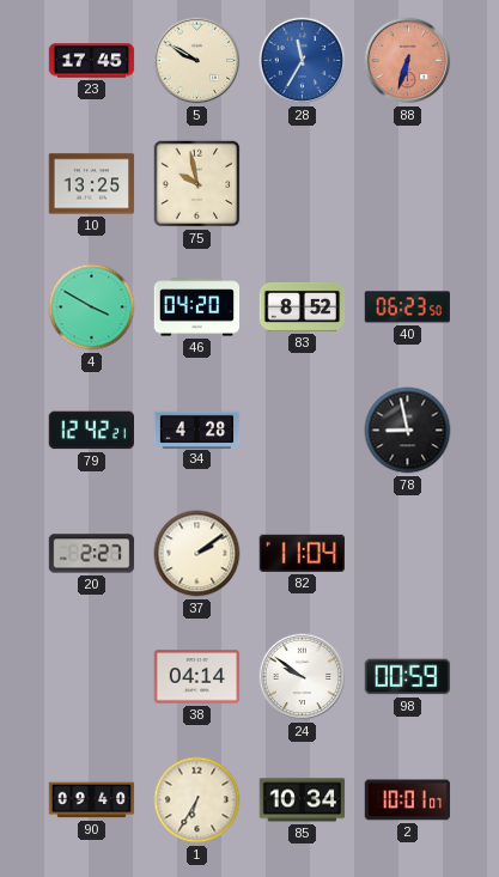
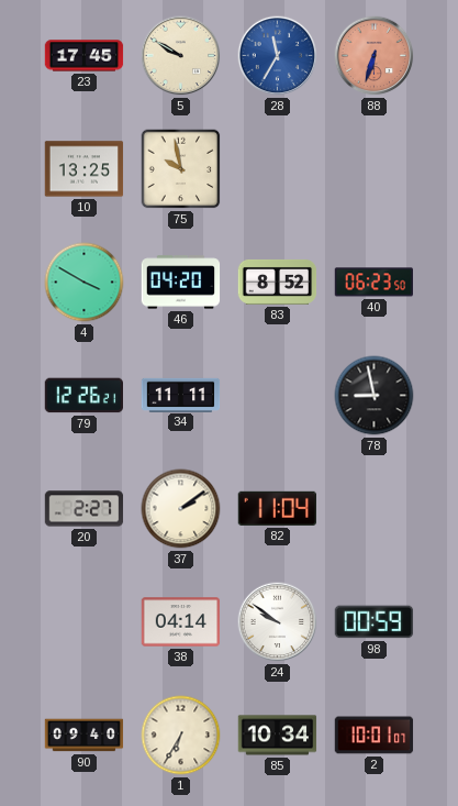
79: 12:42 -> 12:26
34: 4:28 -> 11:11
